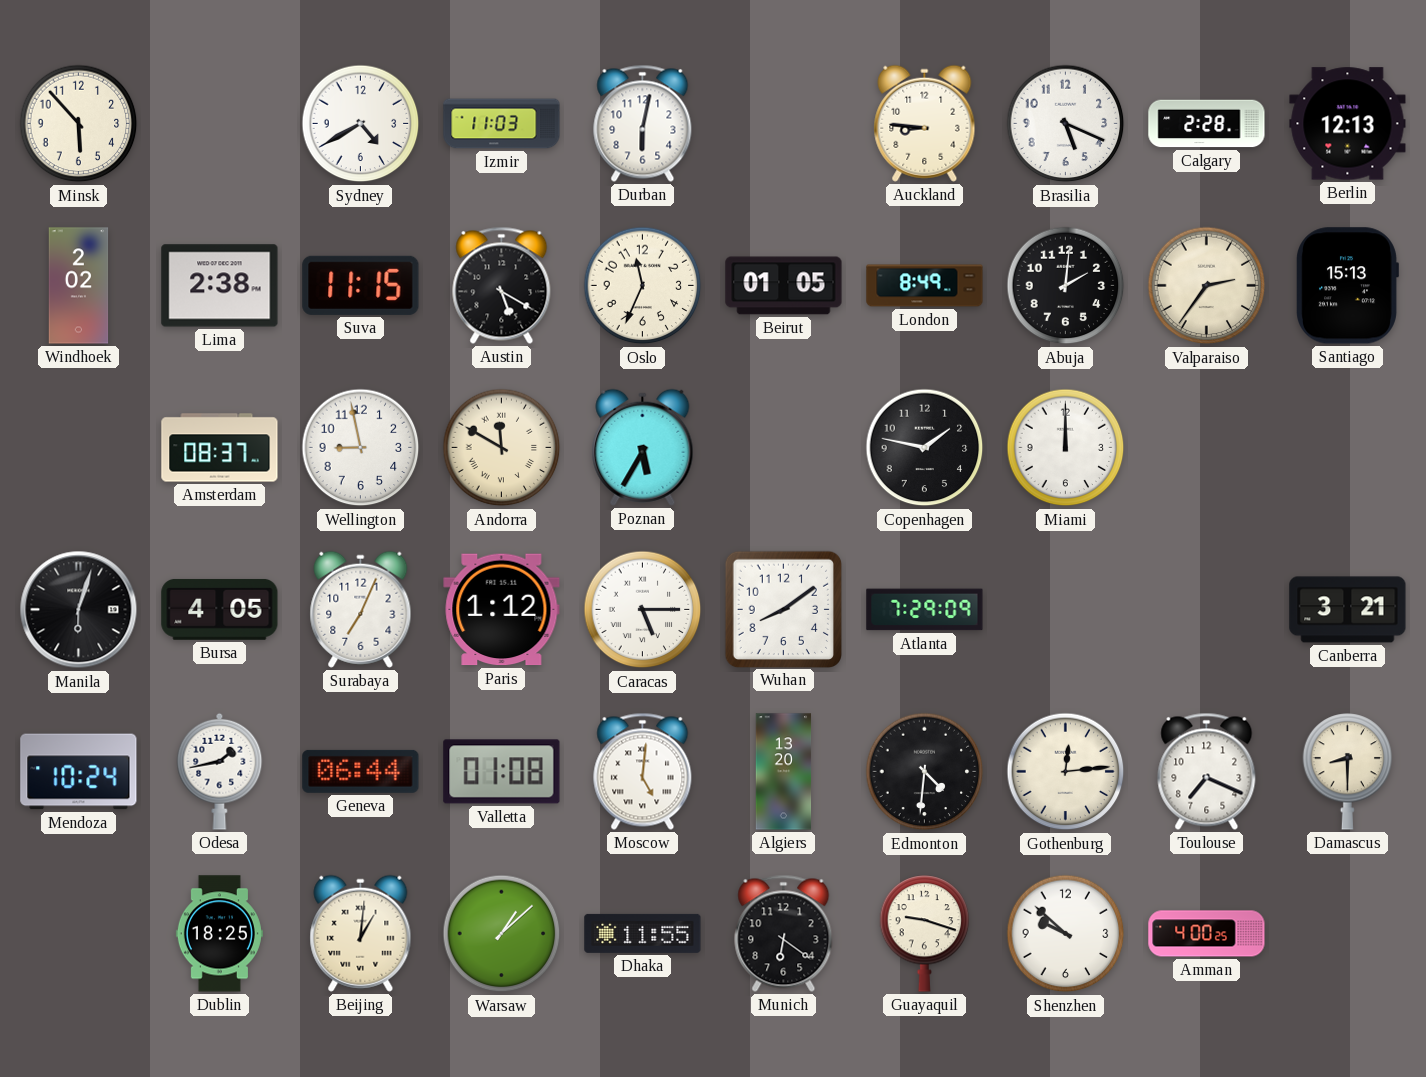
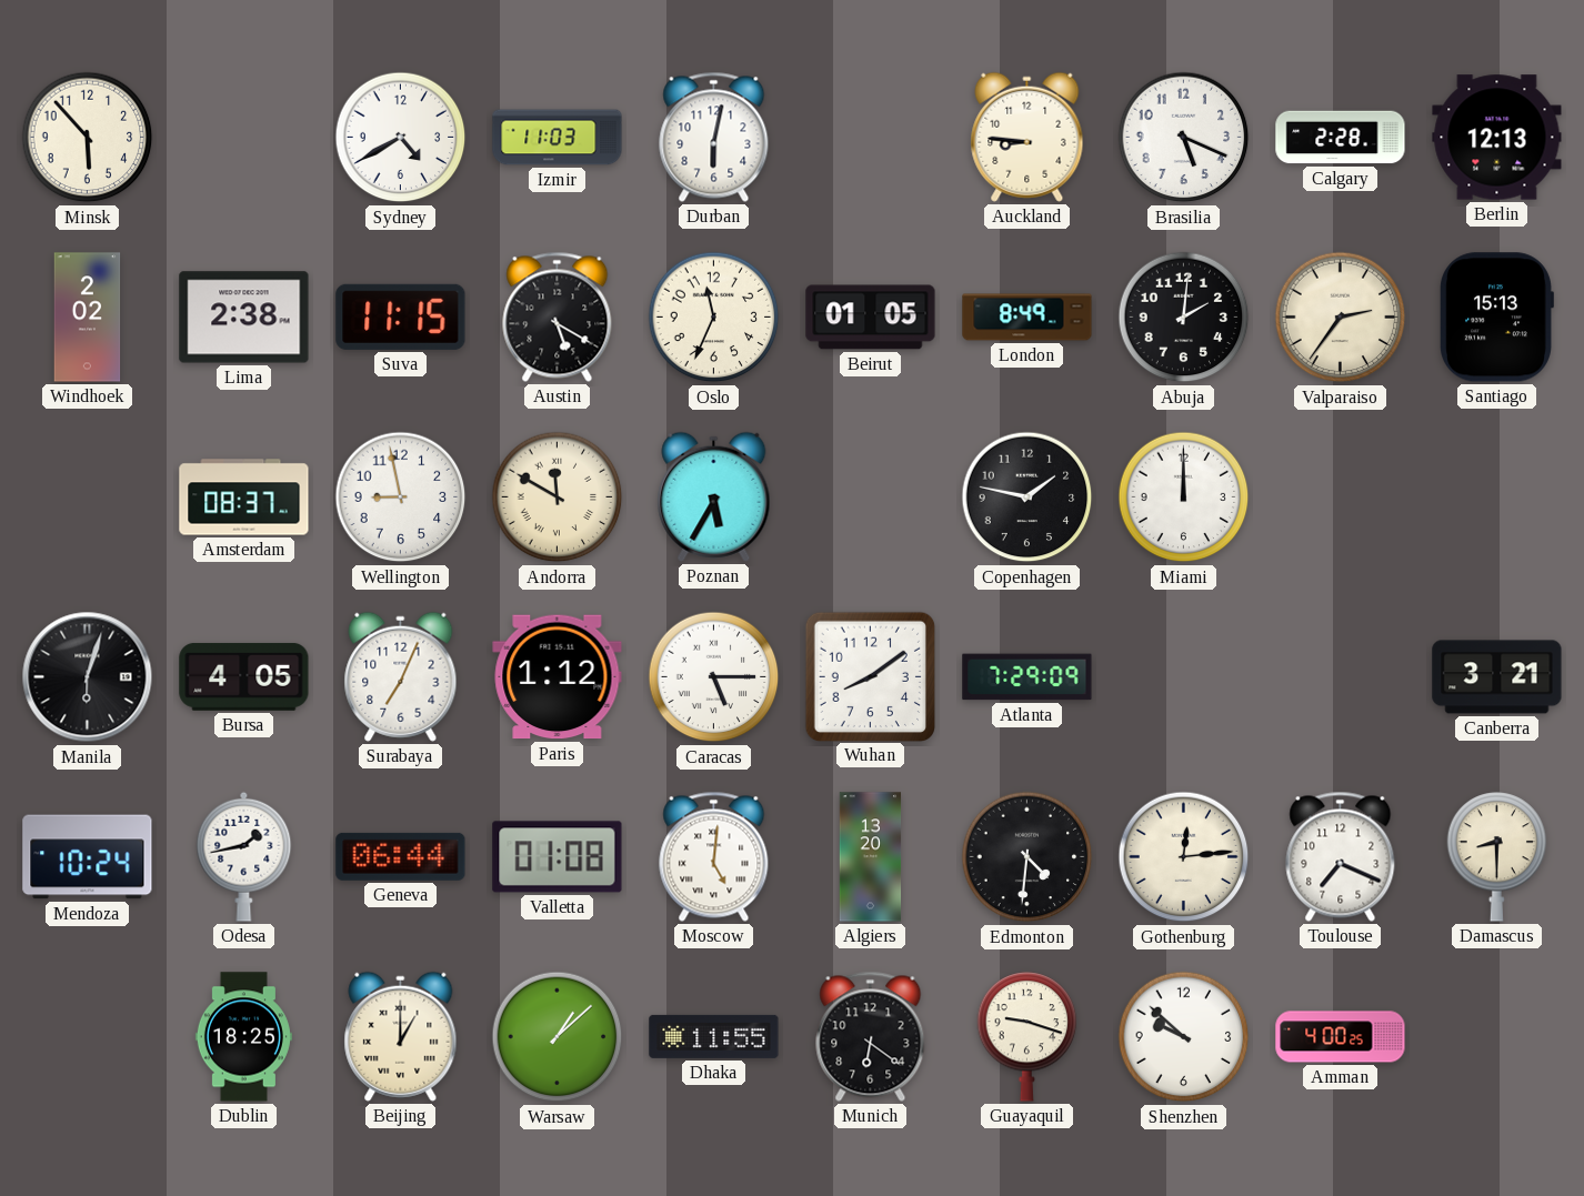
Beijing: 1:01 -> 1:00
